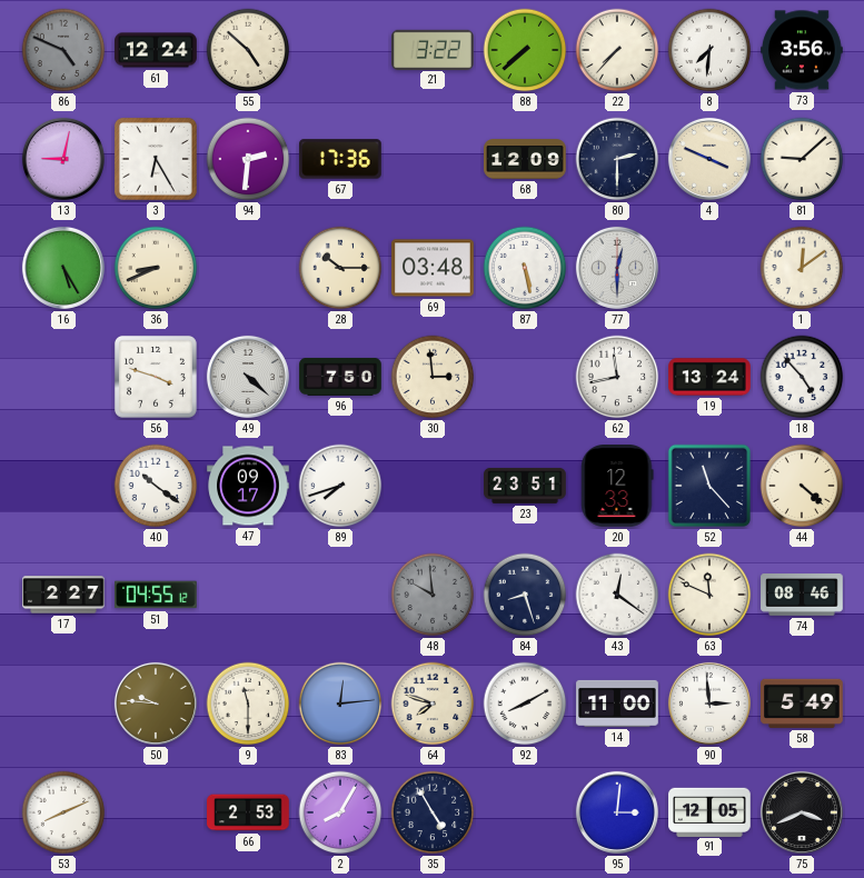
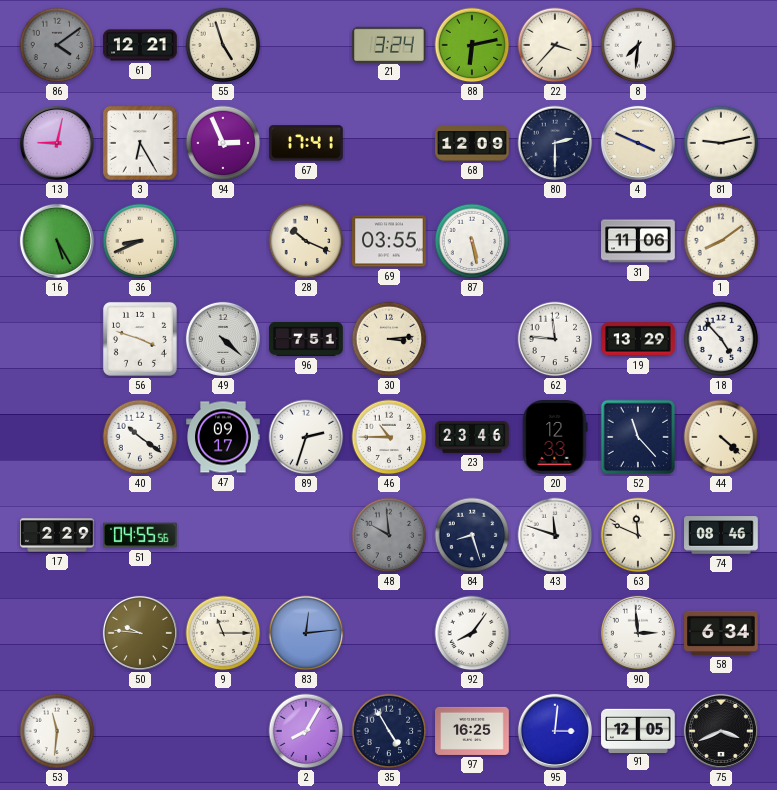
86: 4:49 -> 4:09
61: 12:24 -> 12:21
55: 4:52 -> 4:57
21: 3:22 -> 3:24
88: 7:38 -> 6:13
22: 7:37 -> 3:37
73: 3:56 -> none
94: 2:31 -> 2:56
67: 17:36 -> 17:41
81: 9:08 -> 9:13
28: 10:15 -> 10:19
69: 03:48 -> 03:55
77: 12:30 -> none
31: none -> 11:06
1: 12:09 -> 8:09
96: 7:50 -> 7:51
30: 2:59 -> 3:14
62: 11:43 -> 11:46
19: 13:24 -> 13:29
89: 7:42 -> 2:33
46: none -> 10:45
23: 23:51 -> 23:46
17: 2:27 -> 2:29
51: 04:55:12 -> 04:55:56
43: 12:21 -> 11:48
9: 11:30 -> 11:15
64: 7:48 -> none
92: 8:10 -> 8:06
14: 11:00 -> none
58: 5:49 -> 6:34
53: 8:11 -> 11:31
66: 2:53 -> none
97: none -> 16:25
